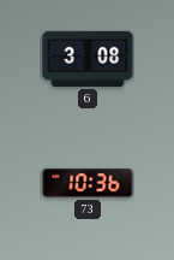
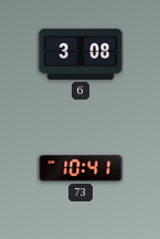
73: 10:36 -> 10:41
